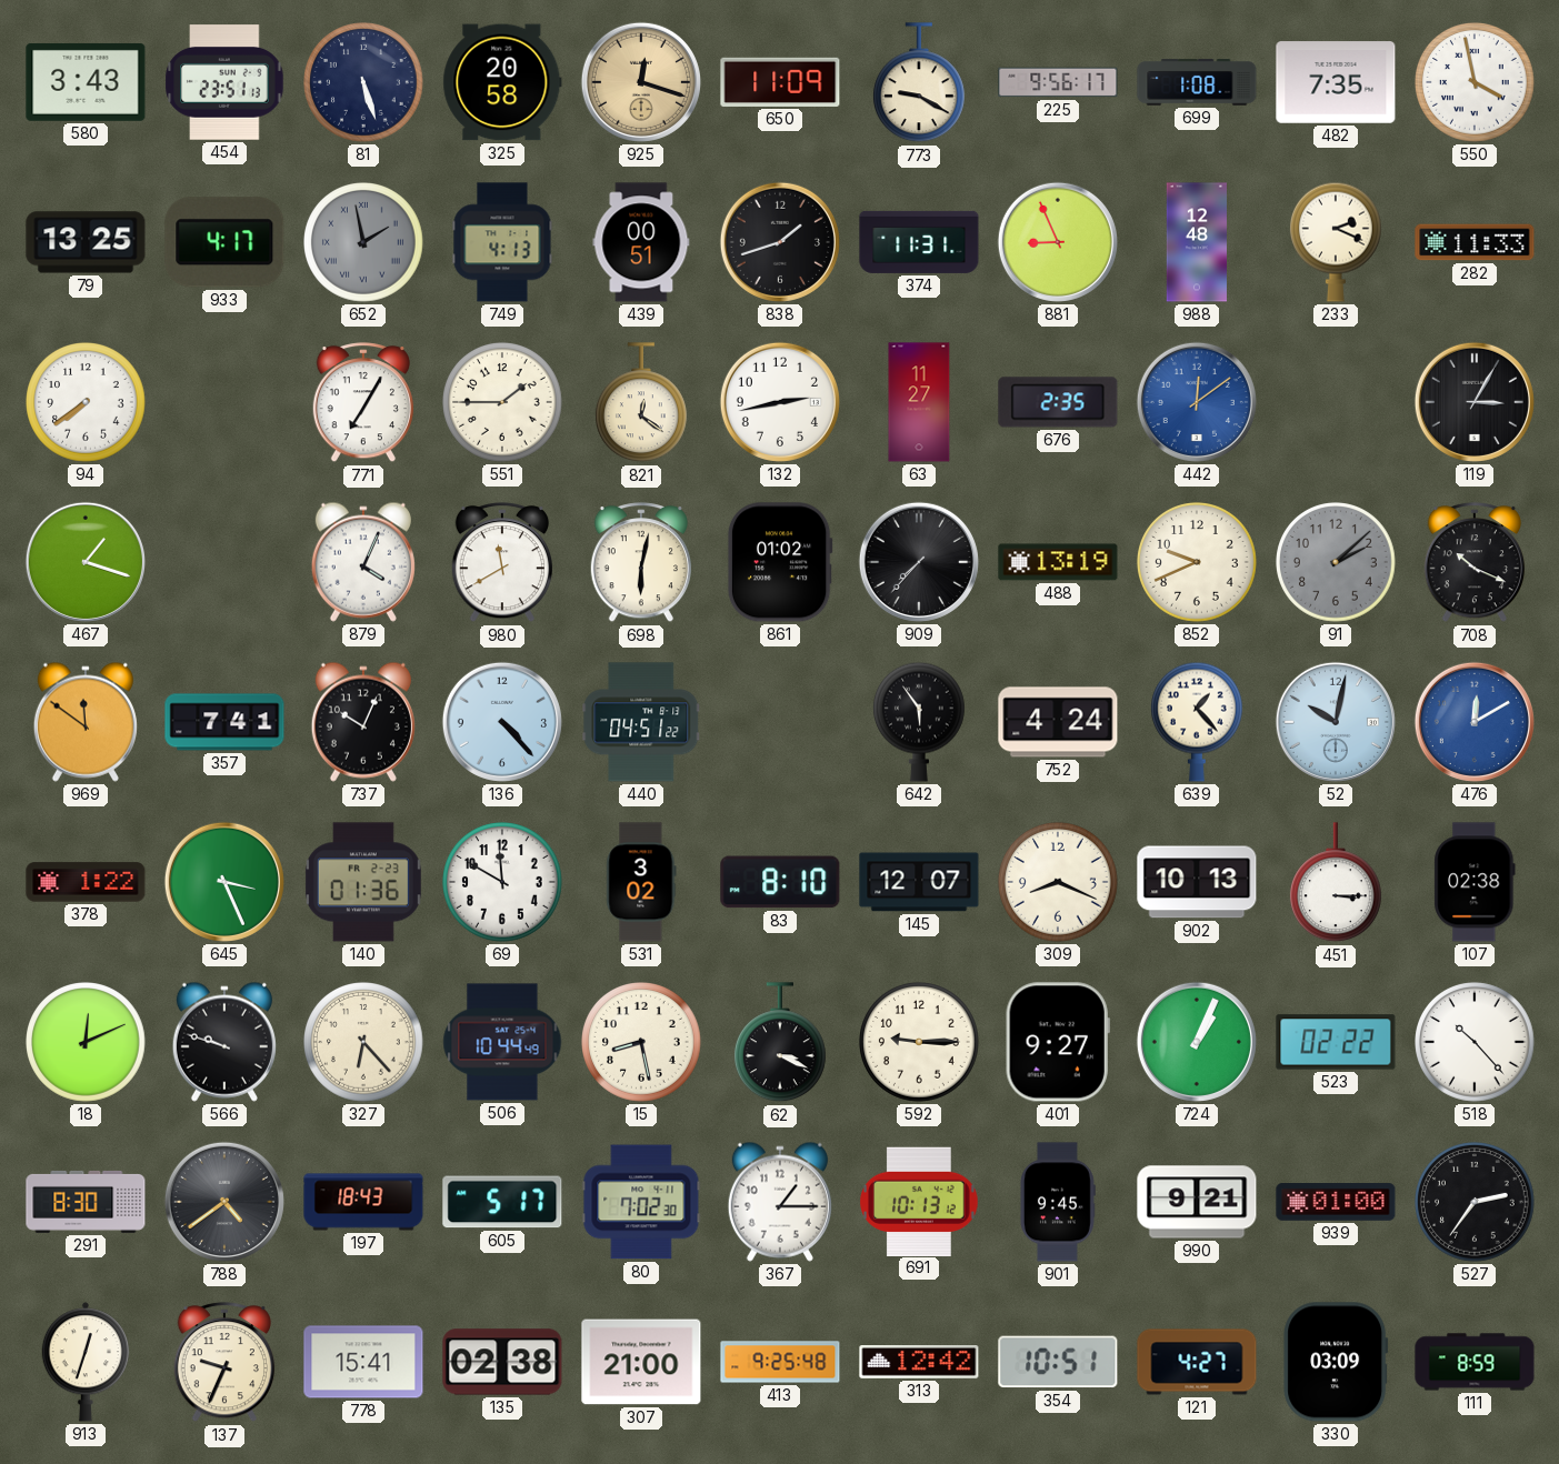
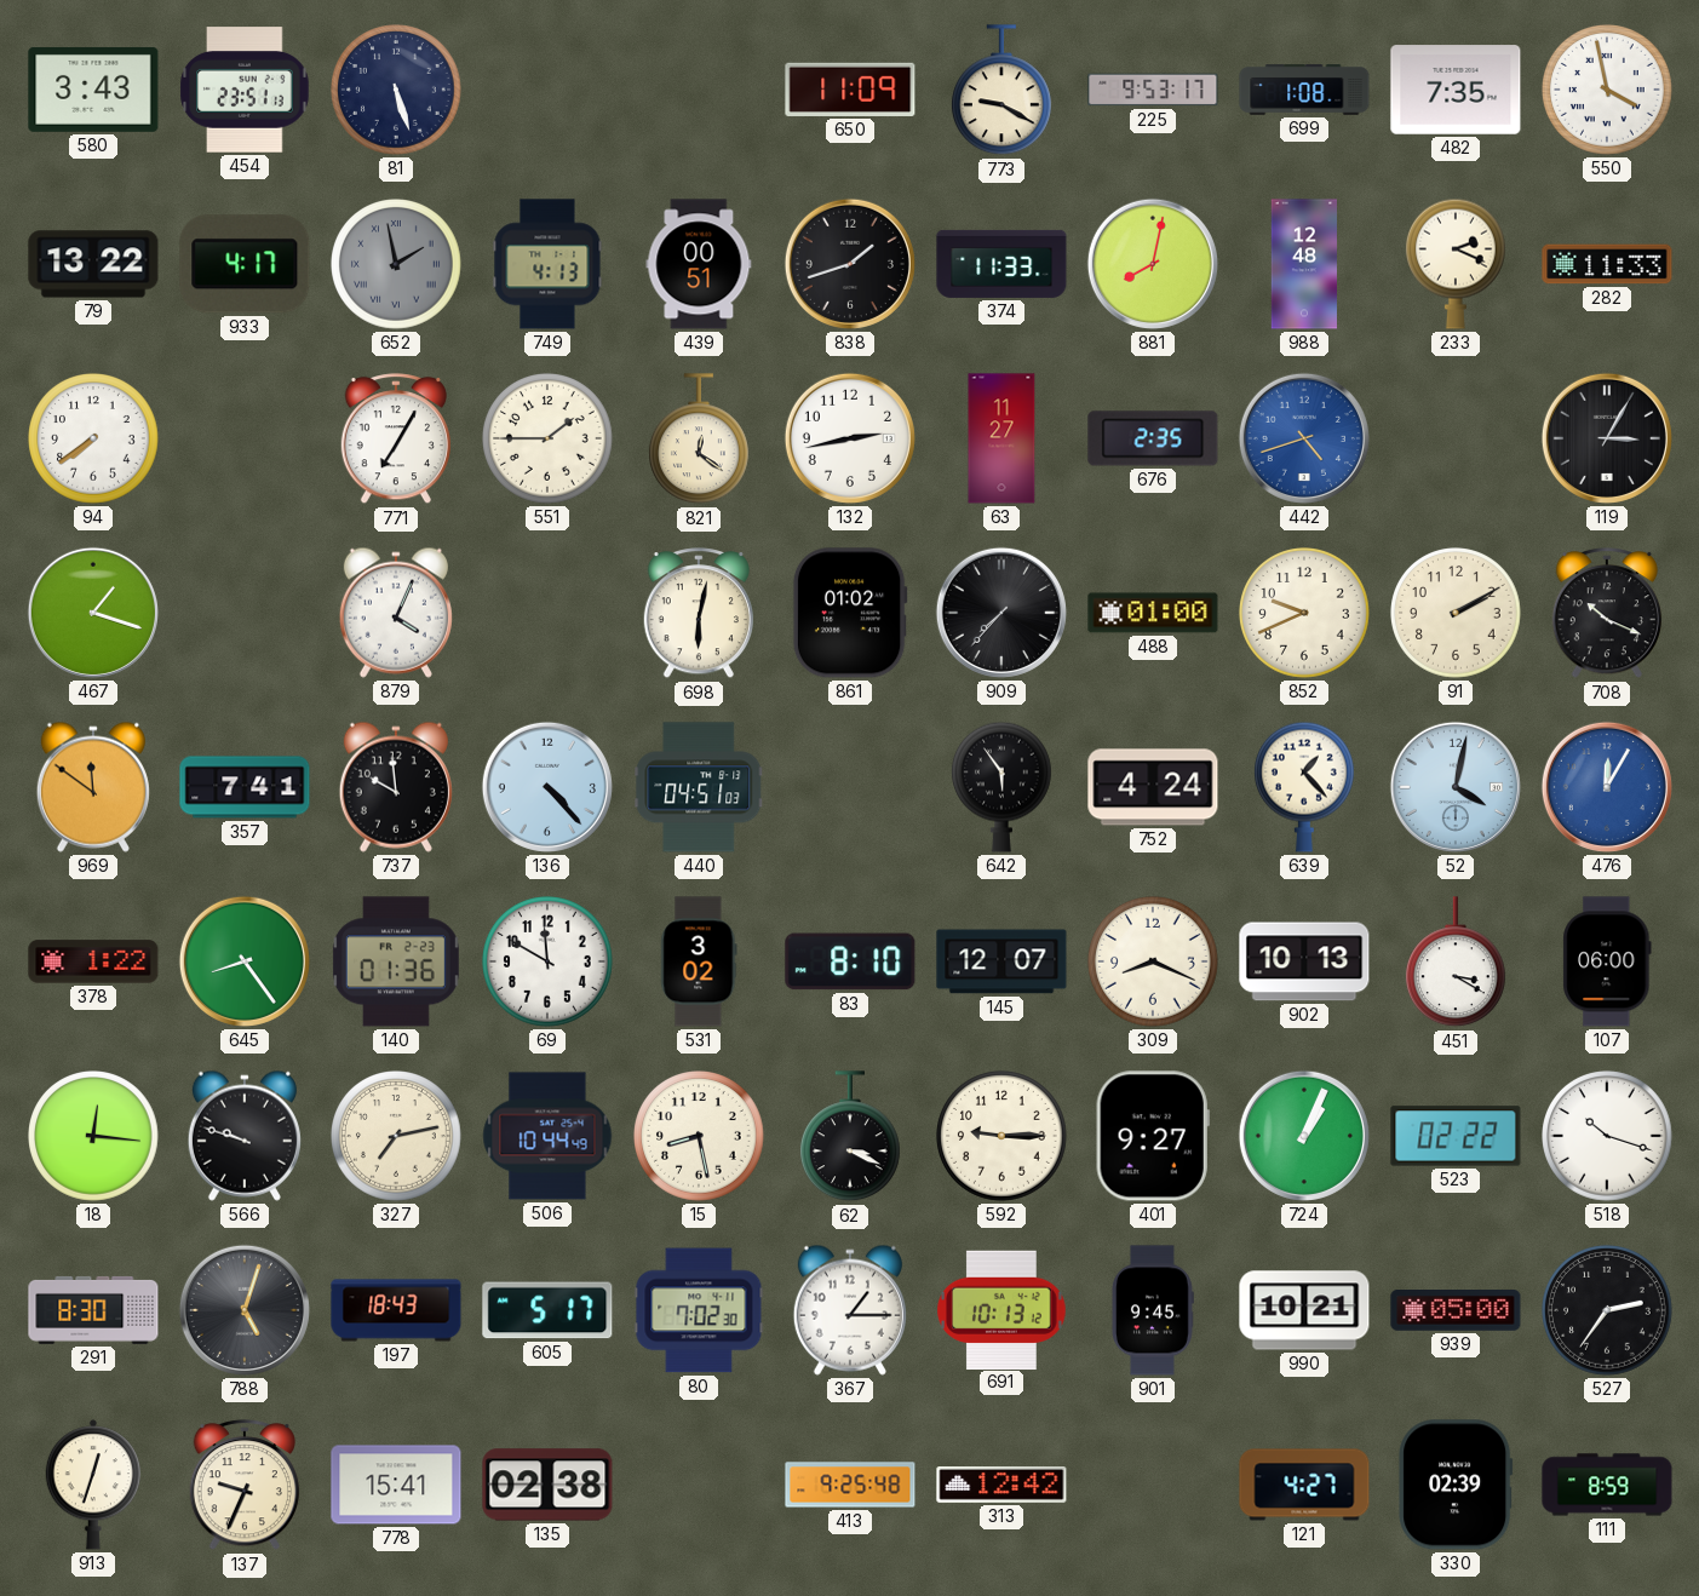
325: 20:58 -> none
925: 12:18 -> none
225: 9:56 -> 9:53
79: 13:25 -> 13:22
374: 11:31 -> 11:33
881: 8:56 -> 8:02
442: 12:09 -> 4:42
980: 11:40 -> none
488: 13:19 -> 01:00
91: 2:08 -> 2:10
91 dial: grey -> cream
737: 10:04 -> 9:59
440: 04:51:22 -> 04:51:03
52: 10:02 -> 4:02
476: 12:10 -> 12:05
645: 3:26 -> 8:24
451: 3:15 -> 3:20
107: 02:38 -> 06:00
18: 12:11 -> 12:16
327: 6:23 -> 7:13
518: 10:23 -> 10:18
788: 4:39 -> 5:03
990: 9:21 -> 10:21
939: 01:00 -> 05:00
307: 21:00 -> none
354: 10:51 -> none
330: 03:09 -> 02:39
